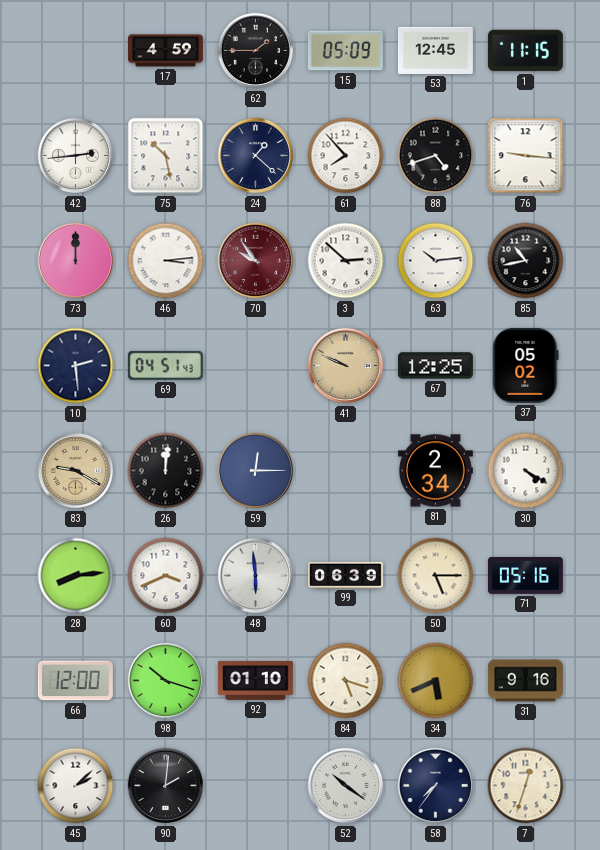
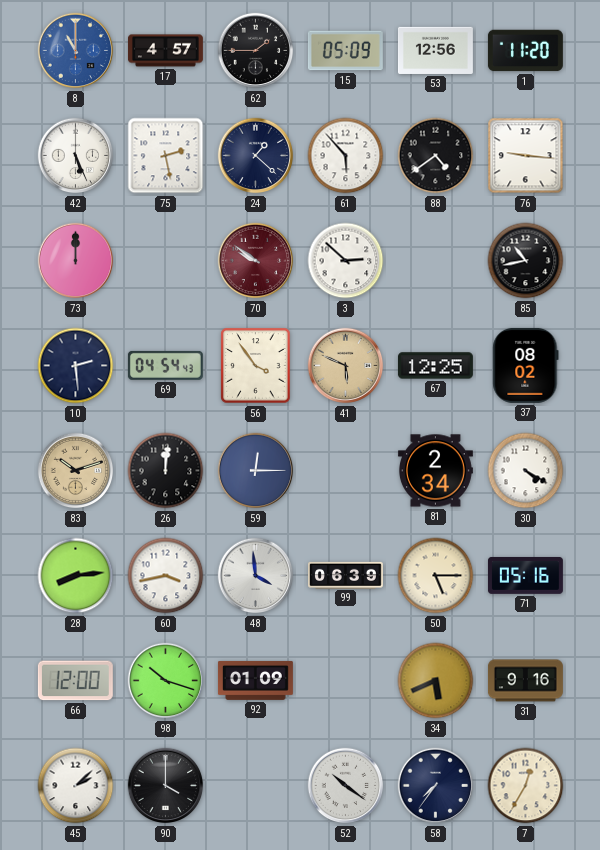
8: none -> 11:00
17: 4:59 -> 4:57
53: 12:45 -> 12:56
1: 11:15 -> 11:20
42: 2:44 -> 5:26
75: 10:28 -> 2:28
61: 7:53 -> 5:53
88: 4:42 -> 4:39
46: 3:14 -> none
70: 9:54 -> 9:51
63: 10:14 -> none
69: 04:51 -> 04:54
56: none -> 3:54
41: 9:49 -> 5:49
37: 05:02 -> 08:02
83: 9:20 -> 10:12
60: 3:41 -> 3:43
48: 5:59 -> 3:59
92: 01:10 -> 01:09
84: 5:18 -> none
90: 2:01 -> 4:00
7: 12:33 -> 12:35
